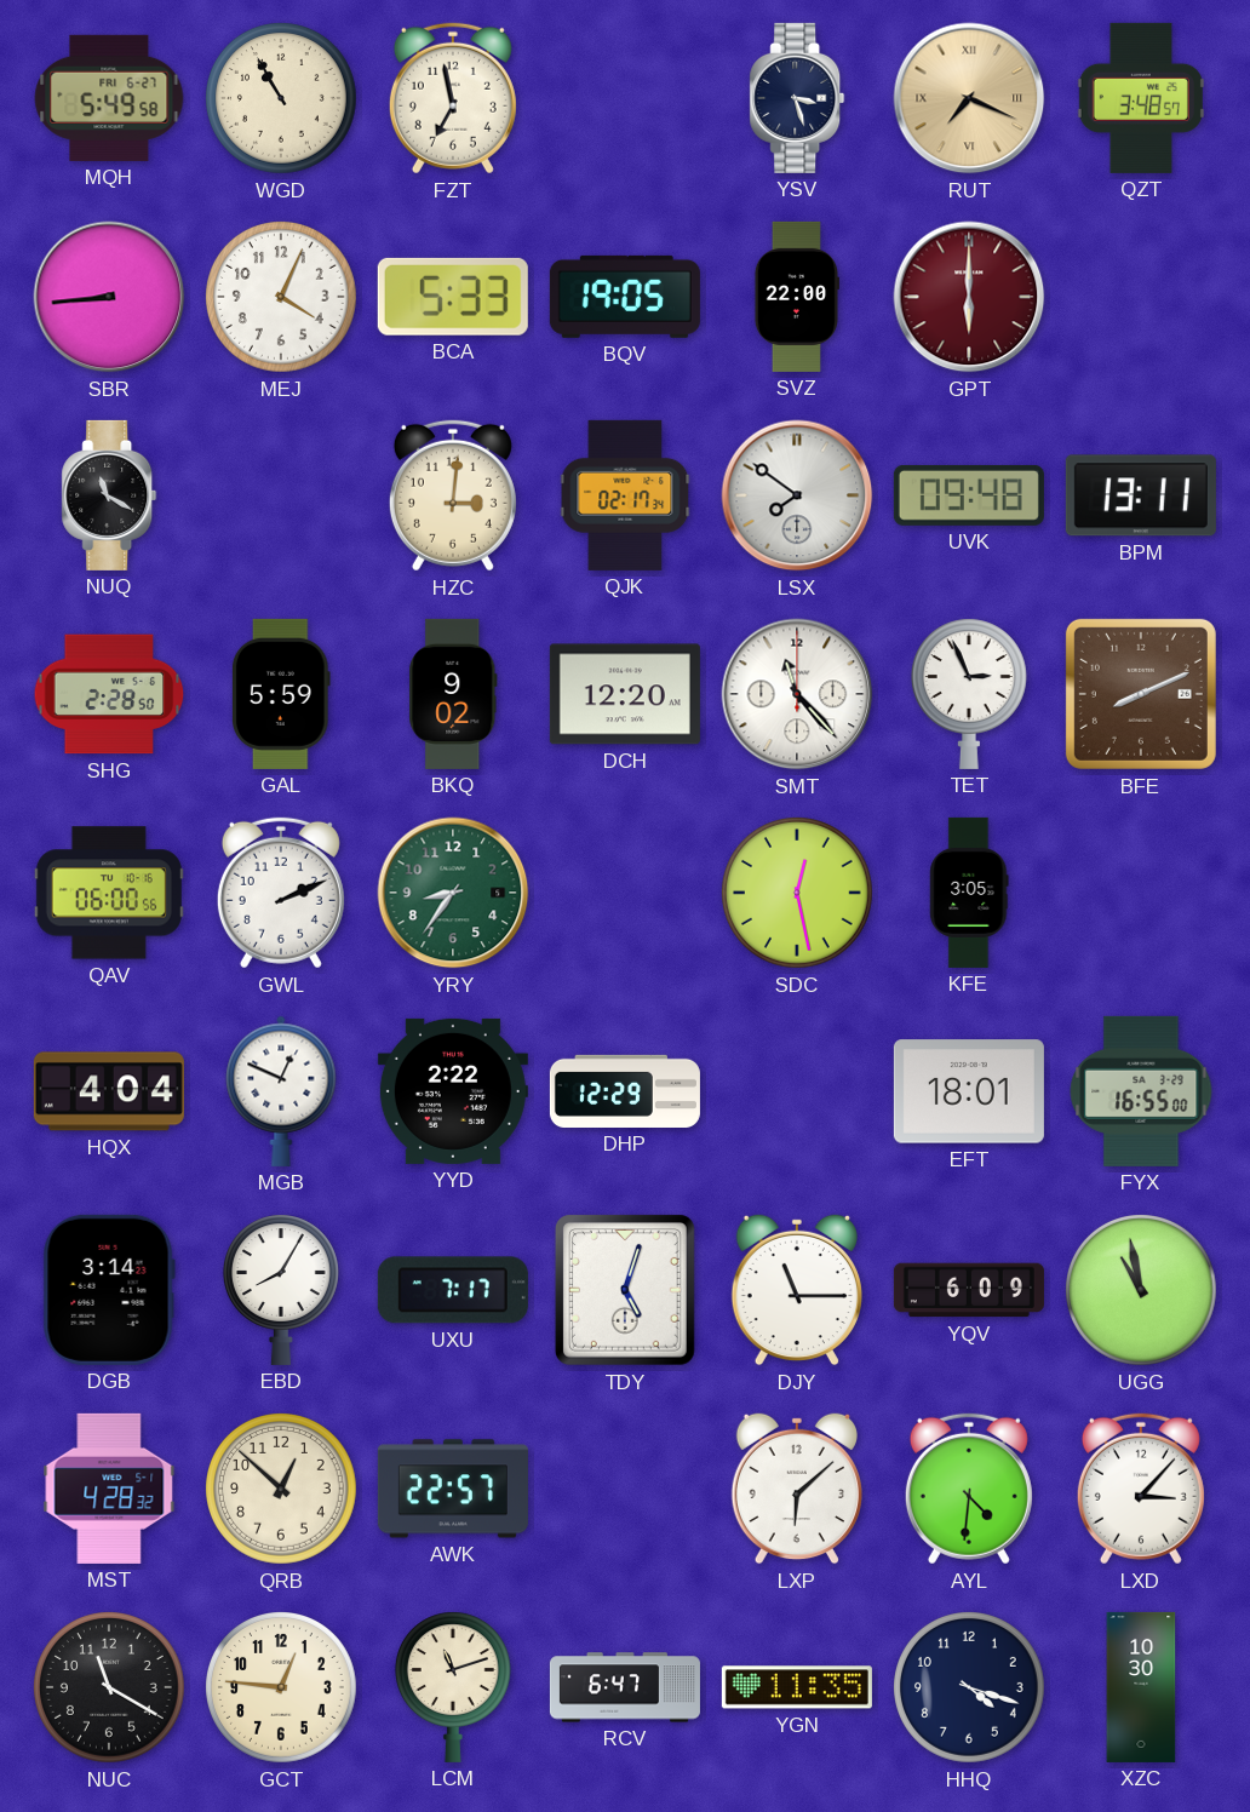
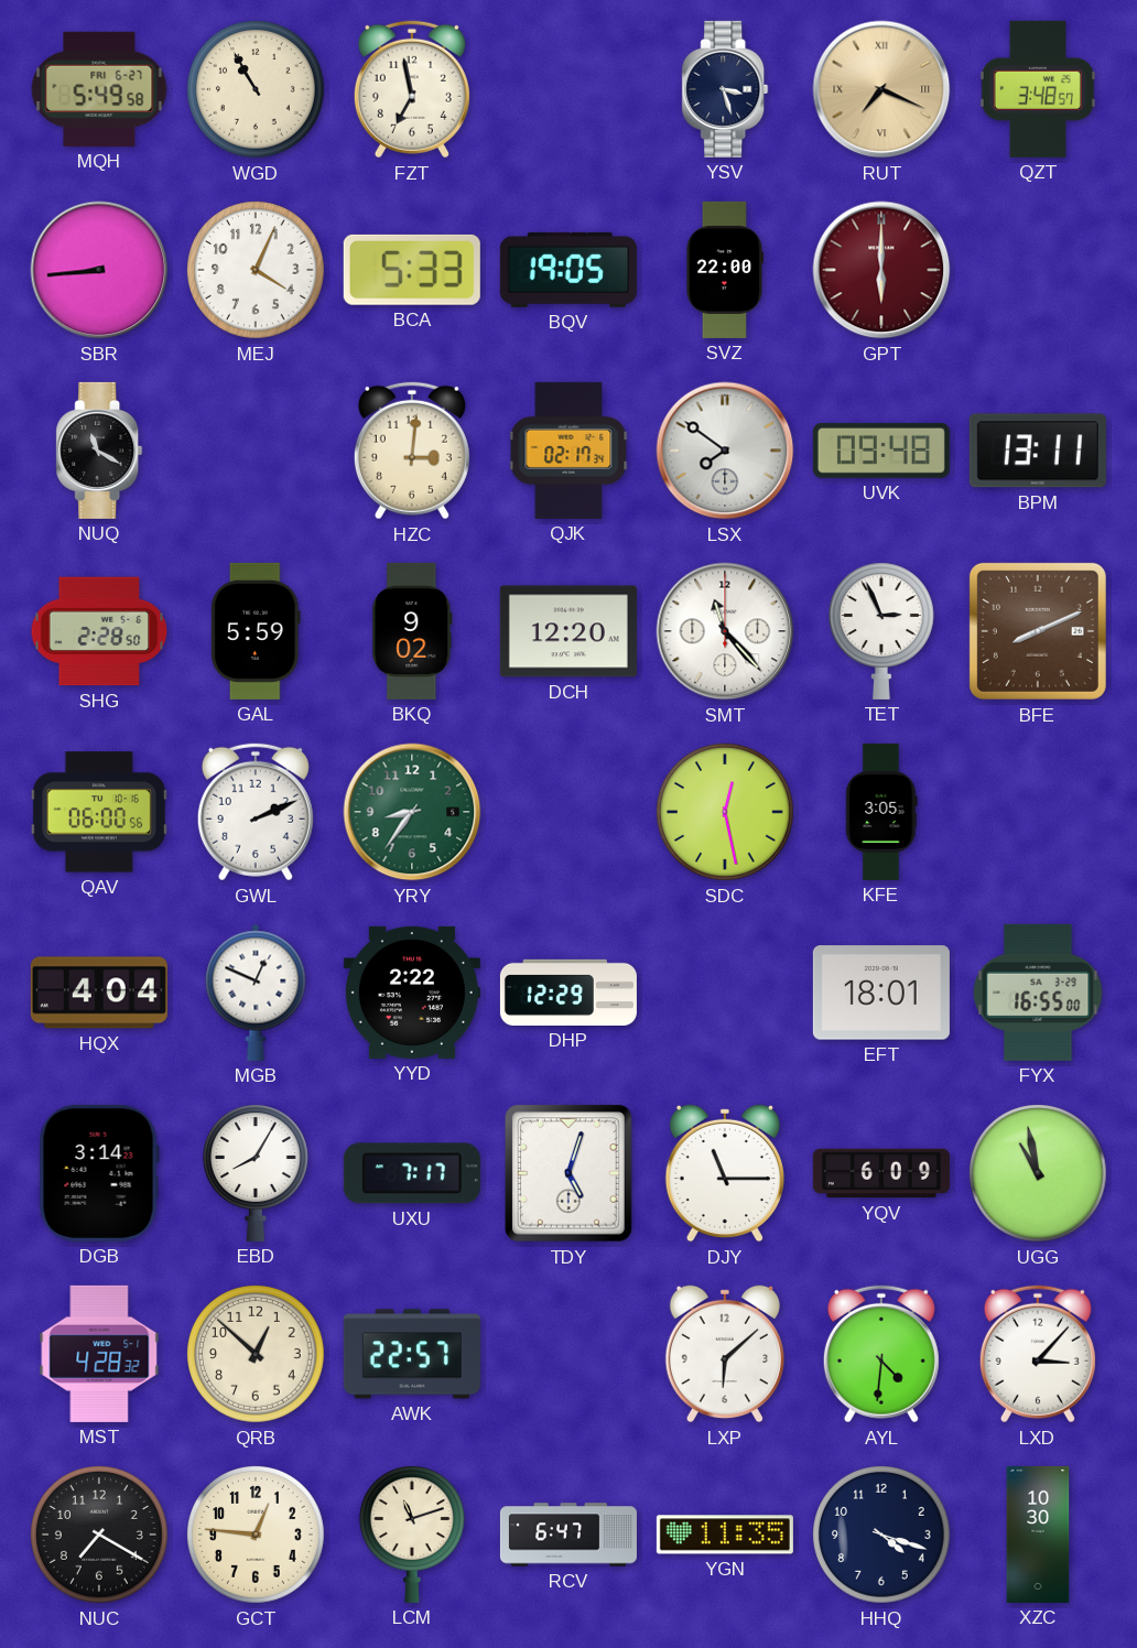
NUC: 11:20 -> 7:20
